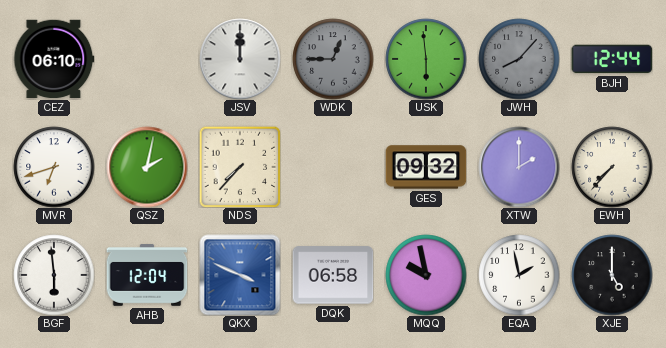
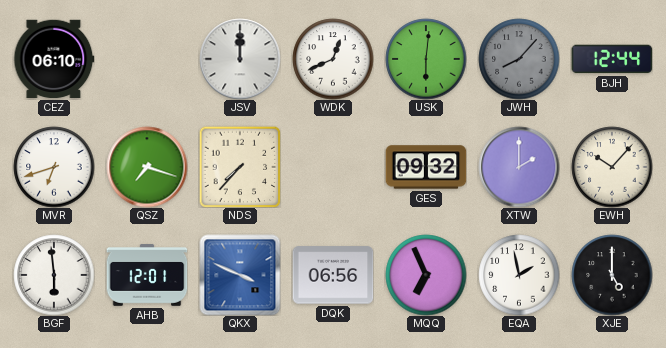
WDK: 12:45 -> 12:41
WDK dial: grey -> white
USK: 5:59 -> 6:01
QSZ: 2:02 -> 7:18
EWH: 7:37 -> 10:07
AHB: 12:04 -> 12:01
DQK: 06:58 -> 06:56
MQQ: 9:58 -> 6:56
